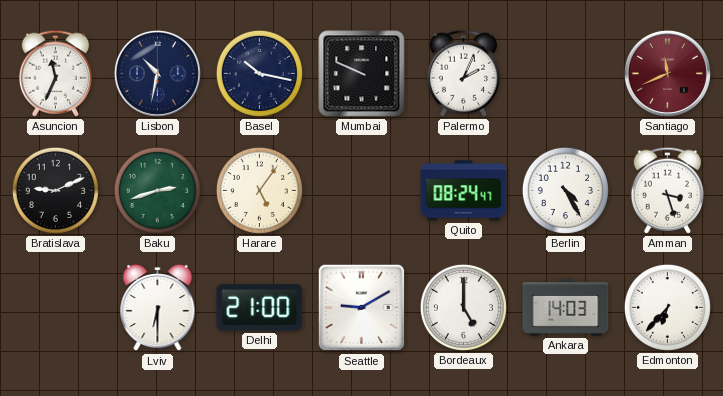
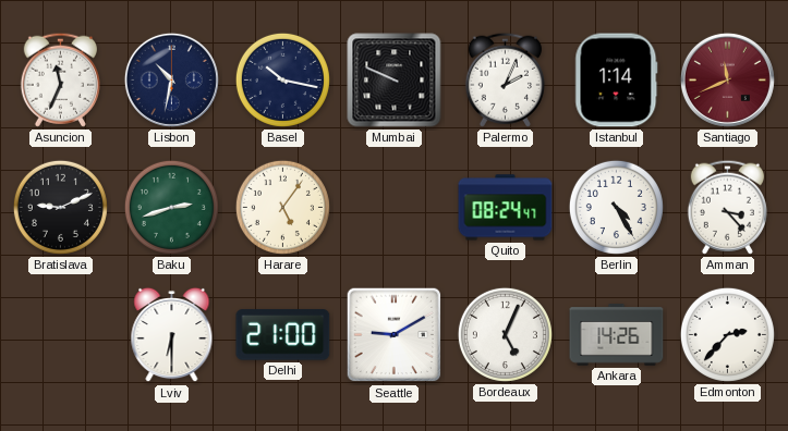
Istanbul: none -> 1:14
Amman: 3:27 -> 3:23
Bordeaux: 5:00 -> 5:04
Ankara: 14:03 -> 14:26
Edmonton: 6:37 -> 2:37
